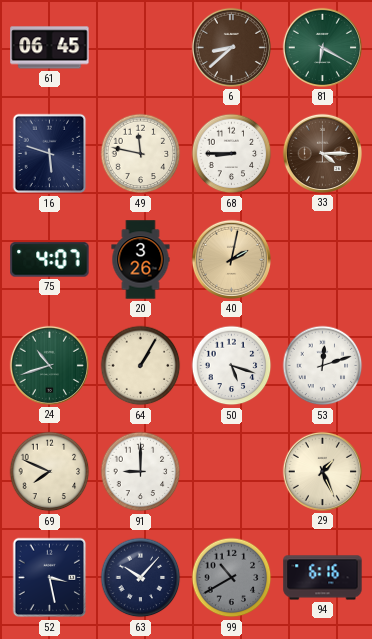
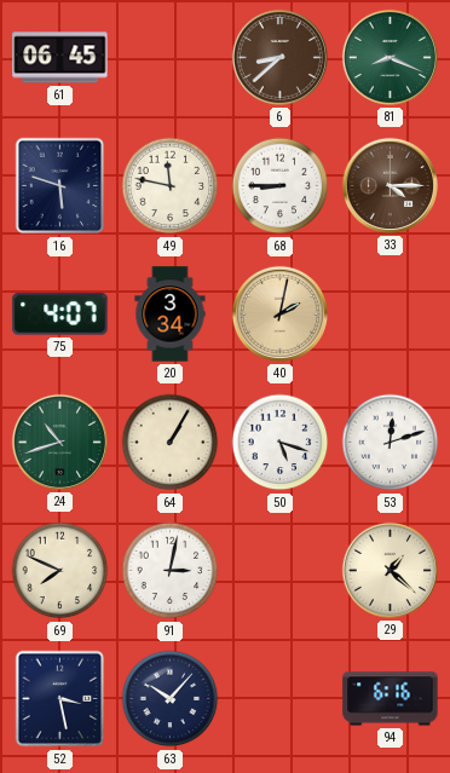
81: 6:20 -> 8:19
20: 3:26 -> 3:34
91: 9:00 -> 3:02
29: 1:26 -> 1:22
99: 10:40 -> none
